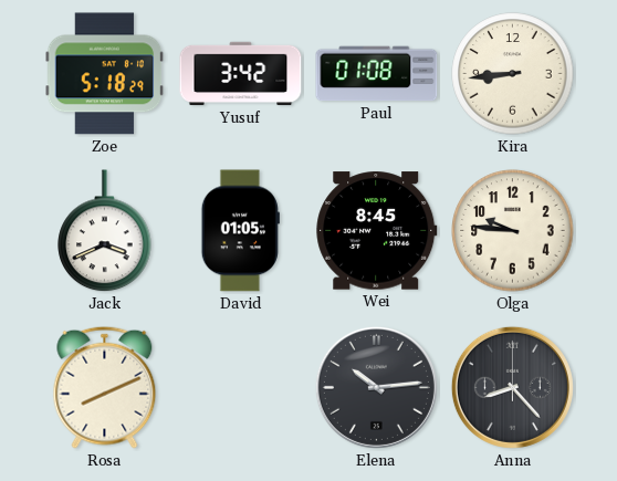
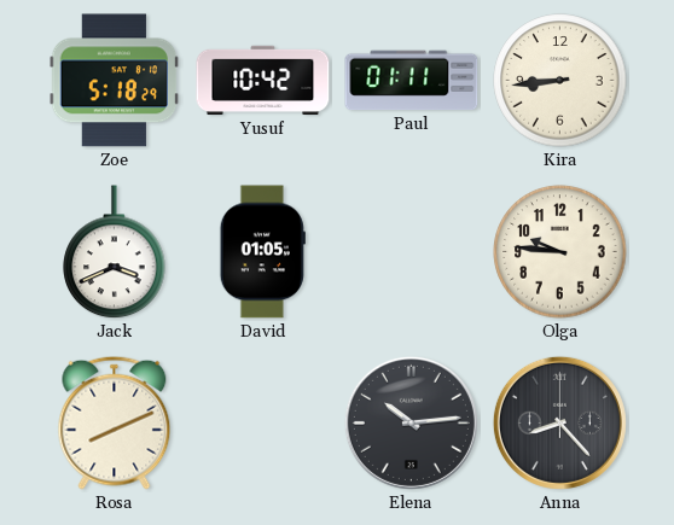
Yusuf: 3:42 -> 10:42
Paul: 01:08 -> 01:11
Wei: 8:45 -> none
